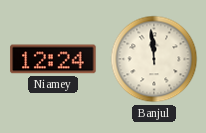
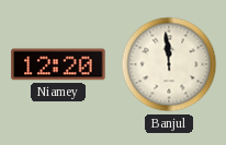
Niamey: 12:24 -> 12:20
